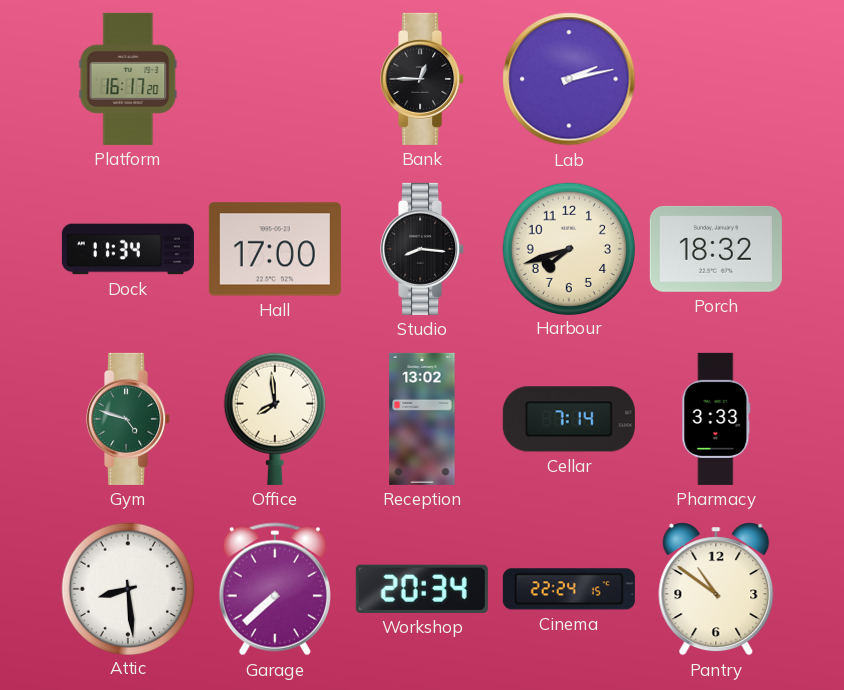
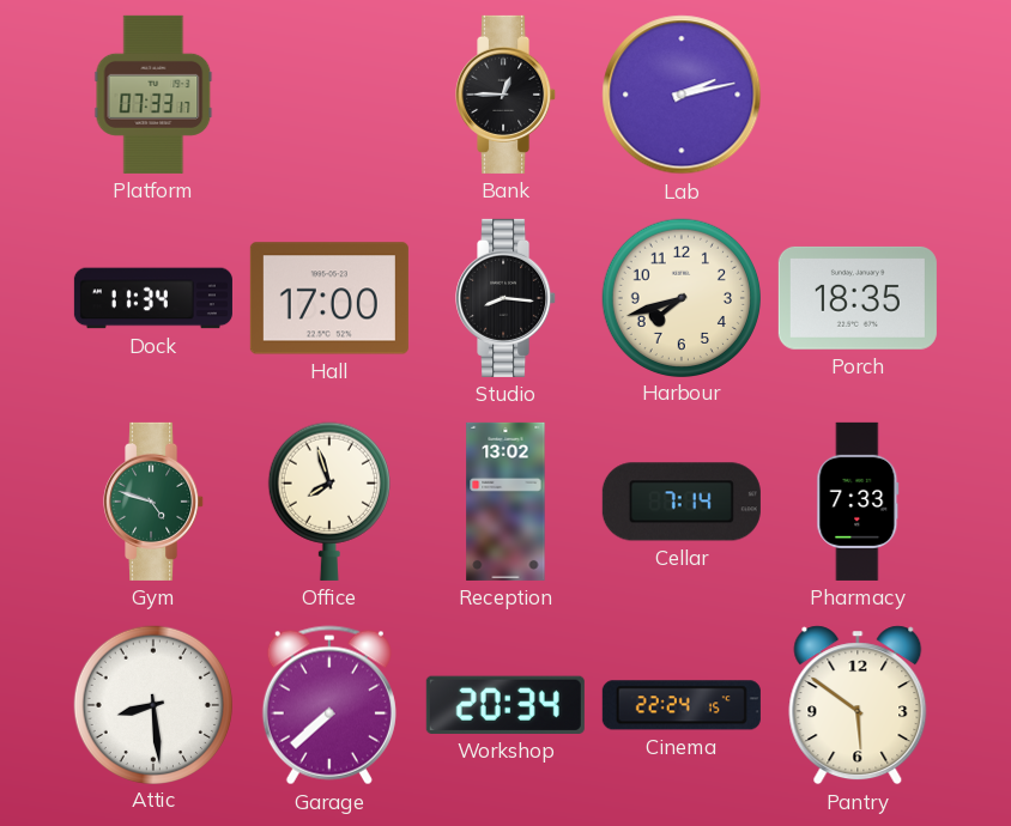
Platform: 16:17 -> 07:33
Porch: 18:32 -> 18:35
Office: 7:59 -> 7:57
Pharmacy: 3:33 -> 7:33
Pantry: 10:51 -> 5:51
